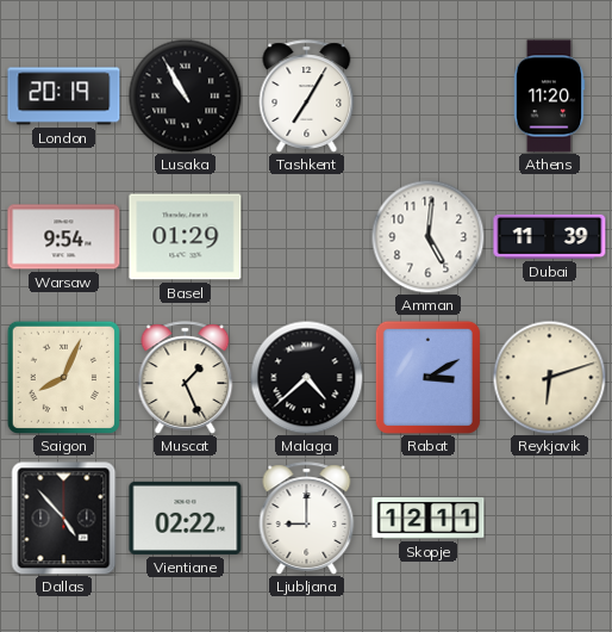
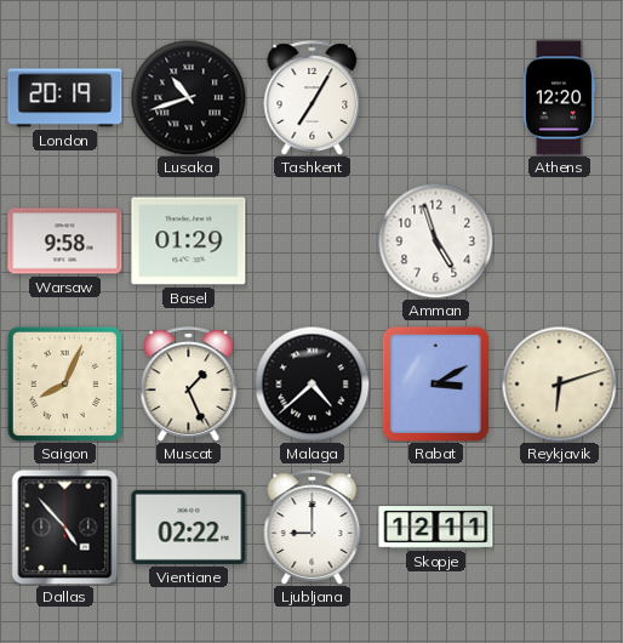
Lusaka: 10:55 -> 10:42
Athens: 11:20 -> 12:20
Warsaw: 9:54 -> 9:58
Amman: 5:01 -> 4:57
Dubai: 11:39 -> none
